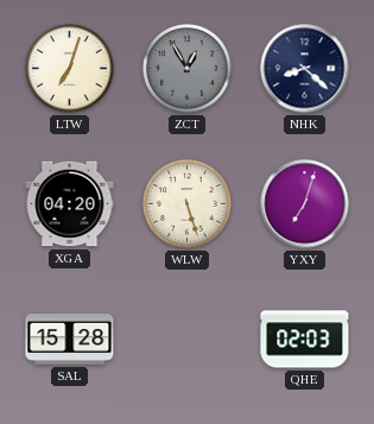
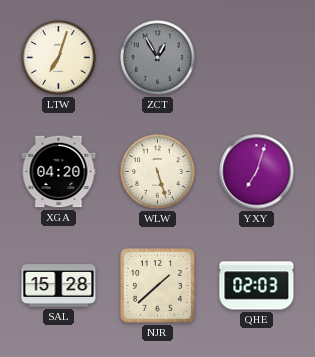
NHK: 8:22 -> none
NJR: none -> 1:38
